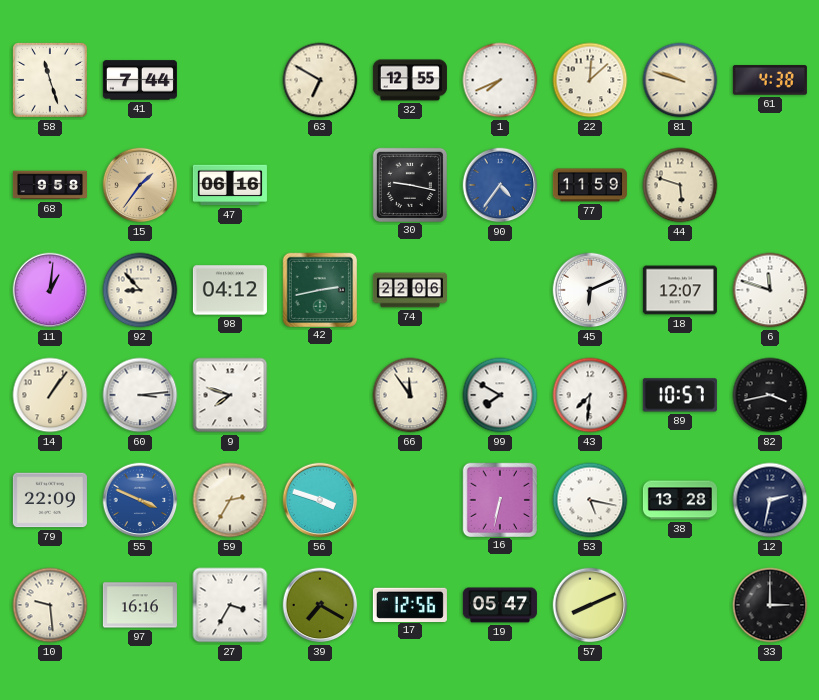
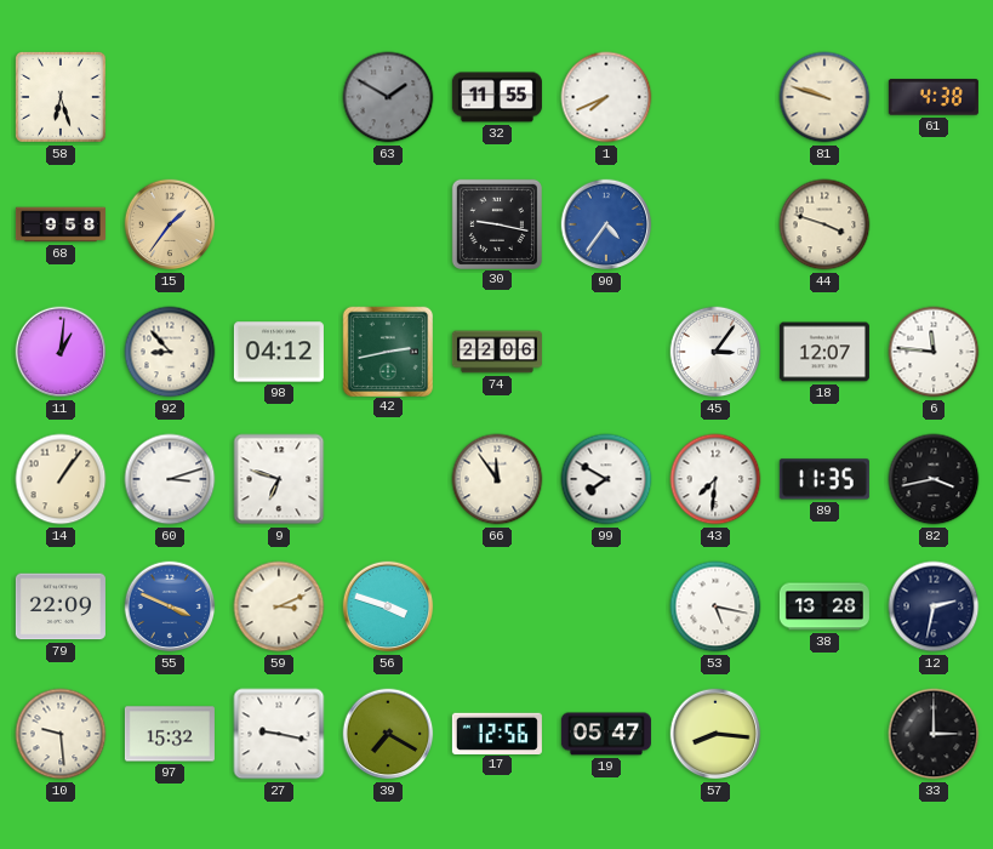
58: 11:27 -> 6:27
41: 7:44 -> none
63: 6:50 -> 1:50
63 dial: cream -> grey
32: 12:55 -> 11:55
22: 12:08 -> none
47: 06:16 -> none
77: 11:59 -> none
44: 5:48 -> 3:48
45: 6:11 -> 3:06
6: 11:48 -> 11:46
60: 3:14 -> 3:12
9: 7:48 -> 6:48
89: 10:57 -> 11:35
59: 2:35 -> 3:11
16: 6:32 -> none
97: 16:16 -> 15:32
27: 3:35 -> 9:17
57: 8:11 -> 8:16
